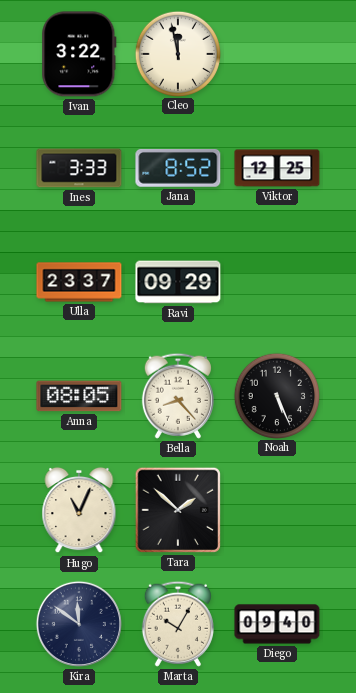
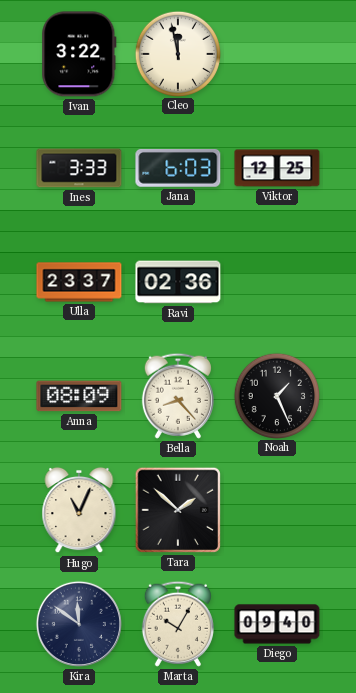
Jana: 8:52 -> 6:03
Ravi: 09:29 -> 02:36
Anna: 08:05 -> 08:09
Noah: 5:26 -> 1:26
